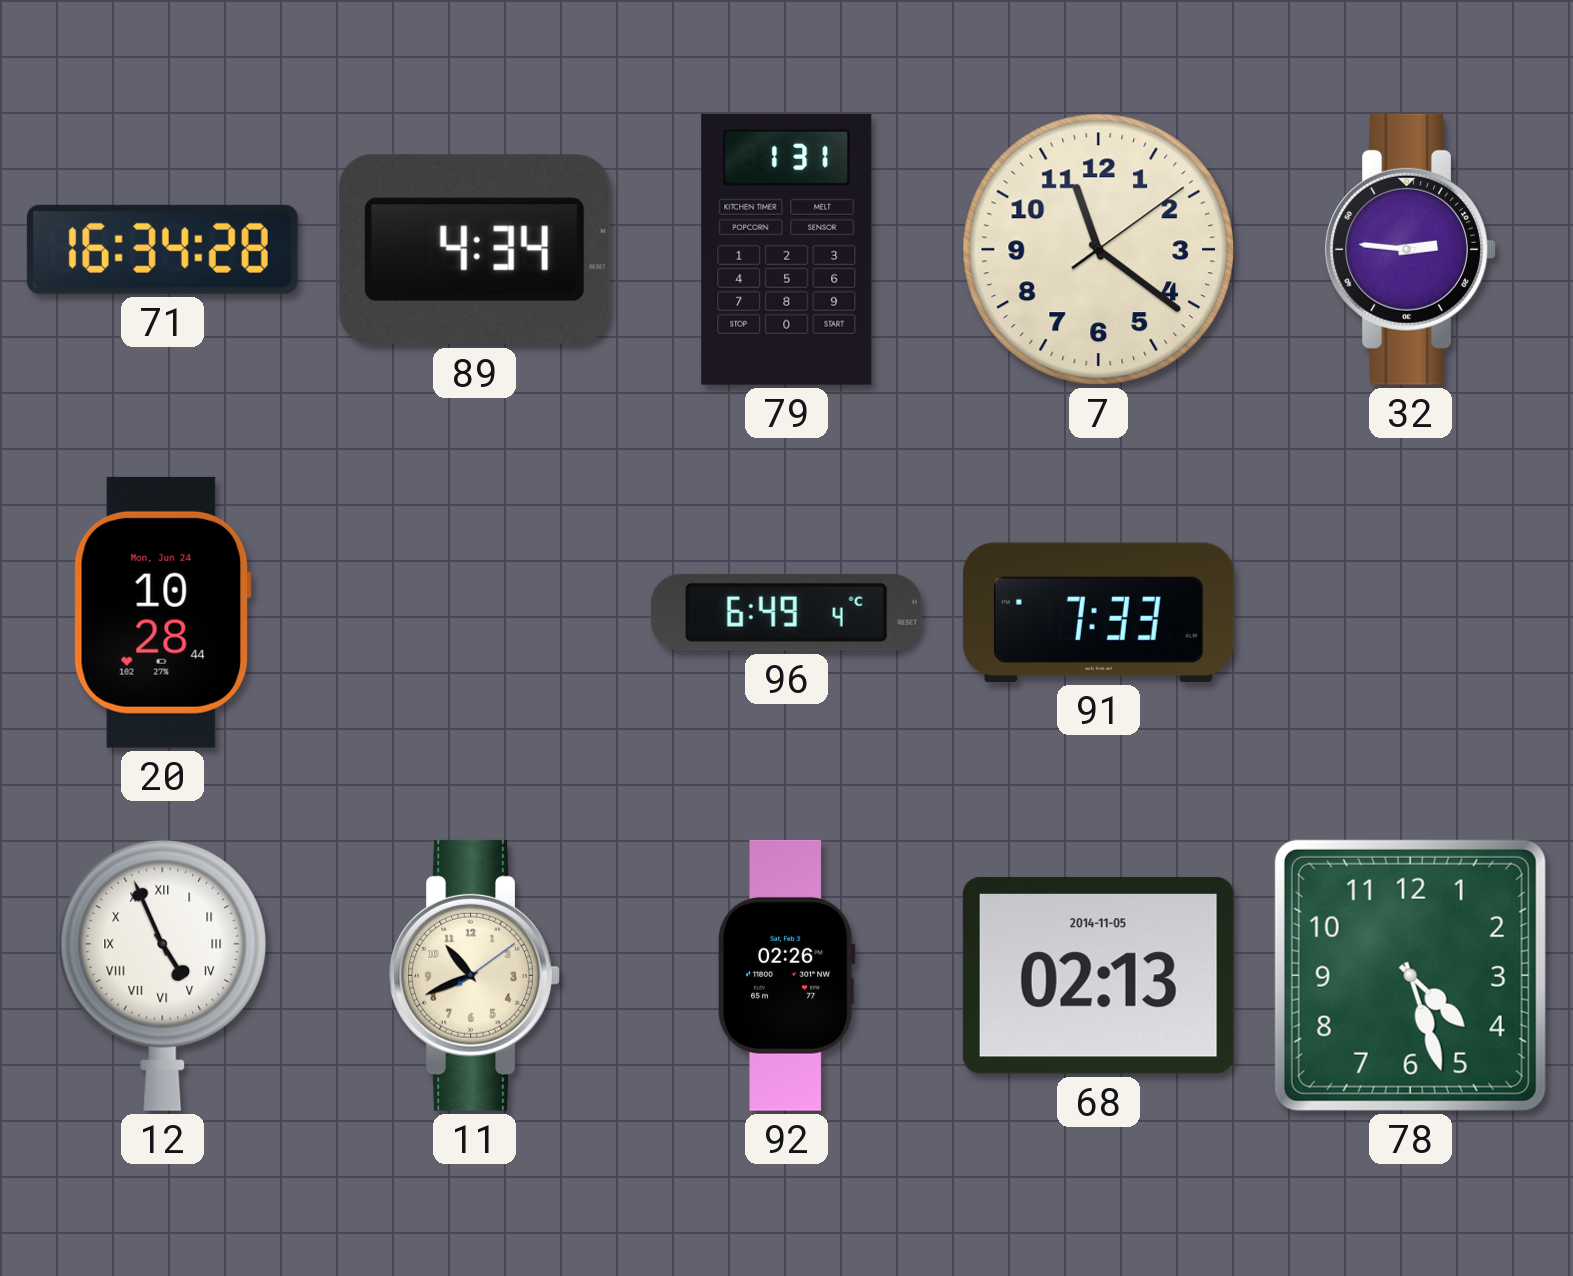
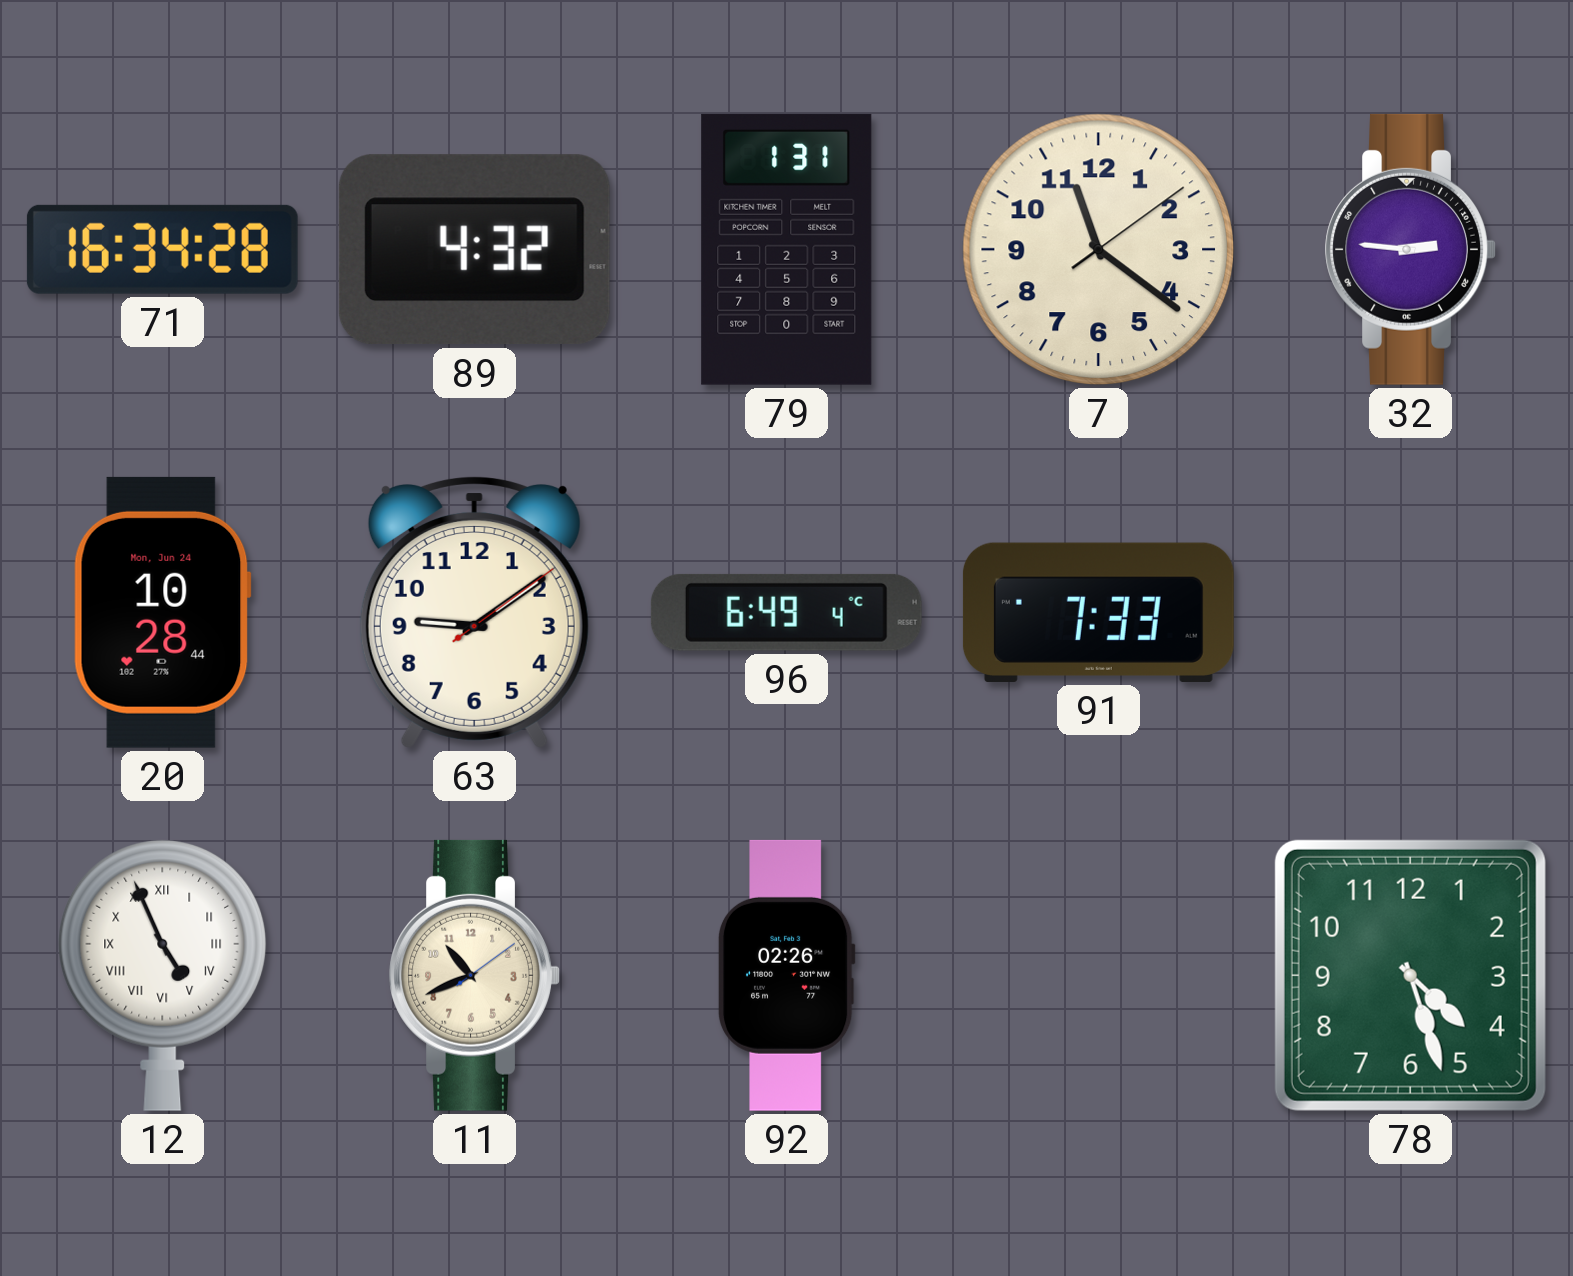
89: 4:34 -> 4:32
63: none -> 9:09
68: 02:13 -> none
